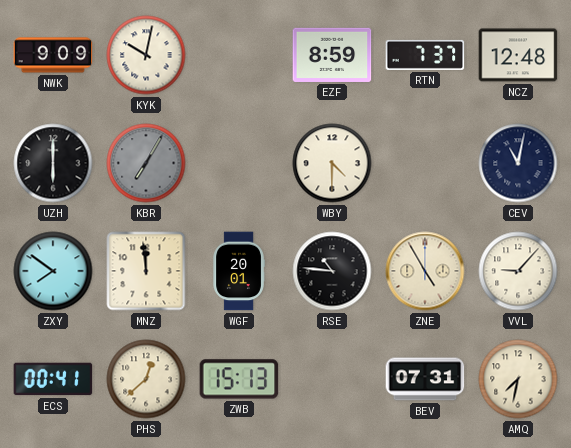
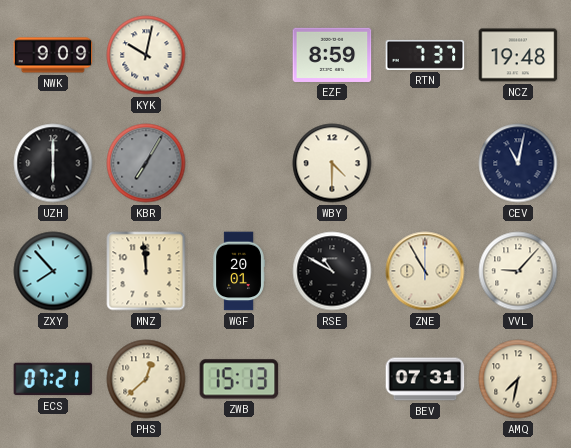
NCZ: 12:48 -> 19:48
ZXY: 7:51 -> 7:53
RSE: 10:46 -> 10:50
ZNE: 4:55 -> 10:55
ECS: 00:41 -> 07:21
